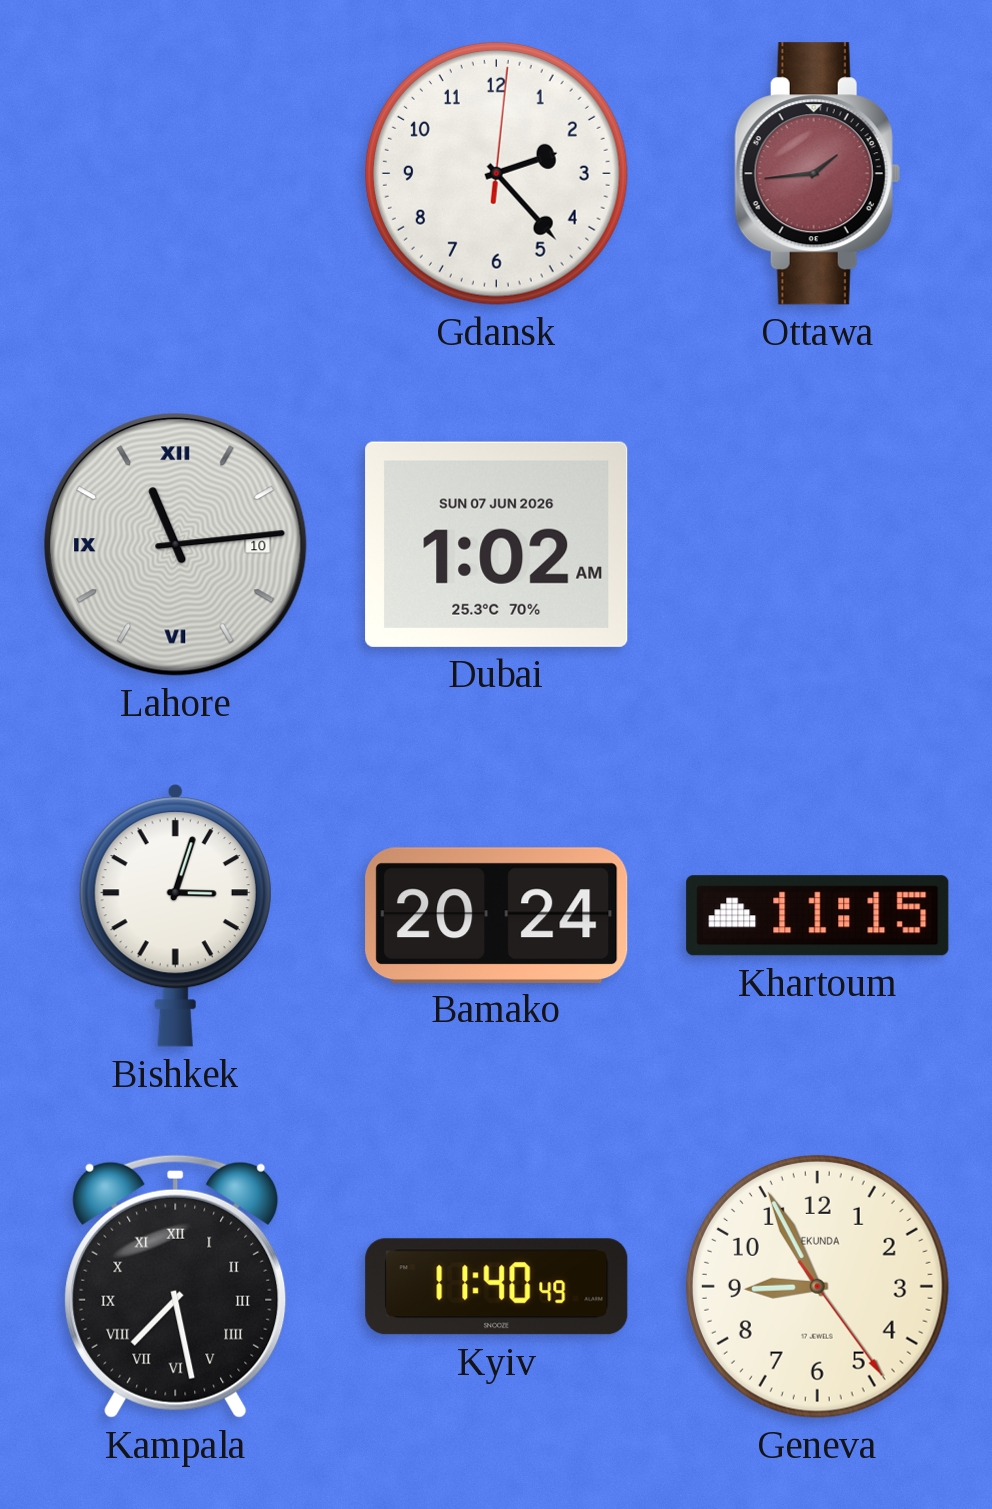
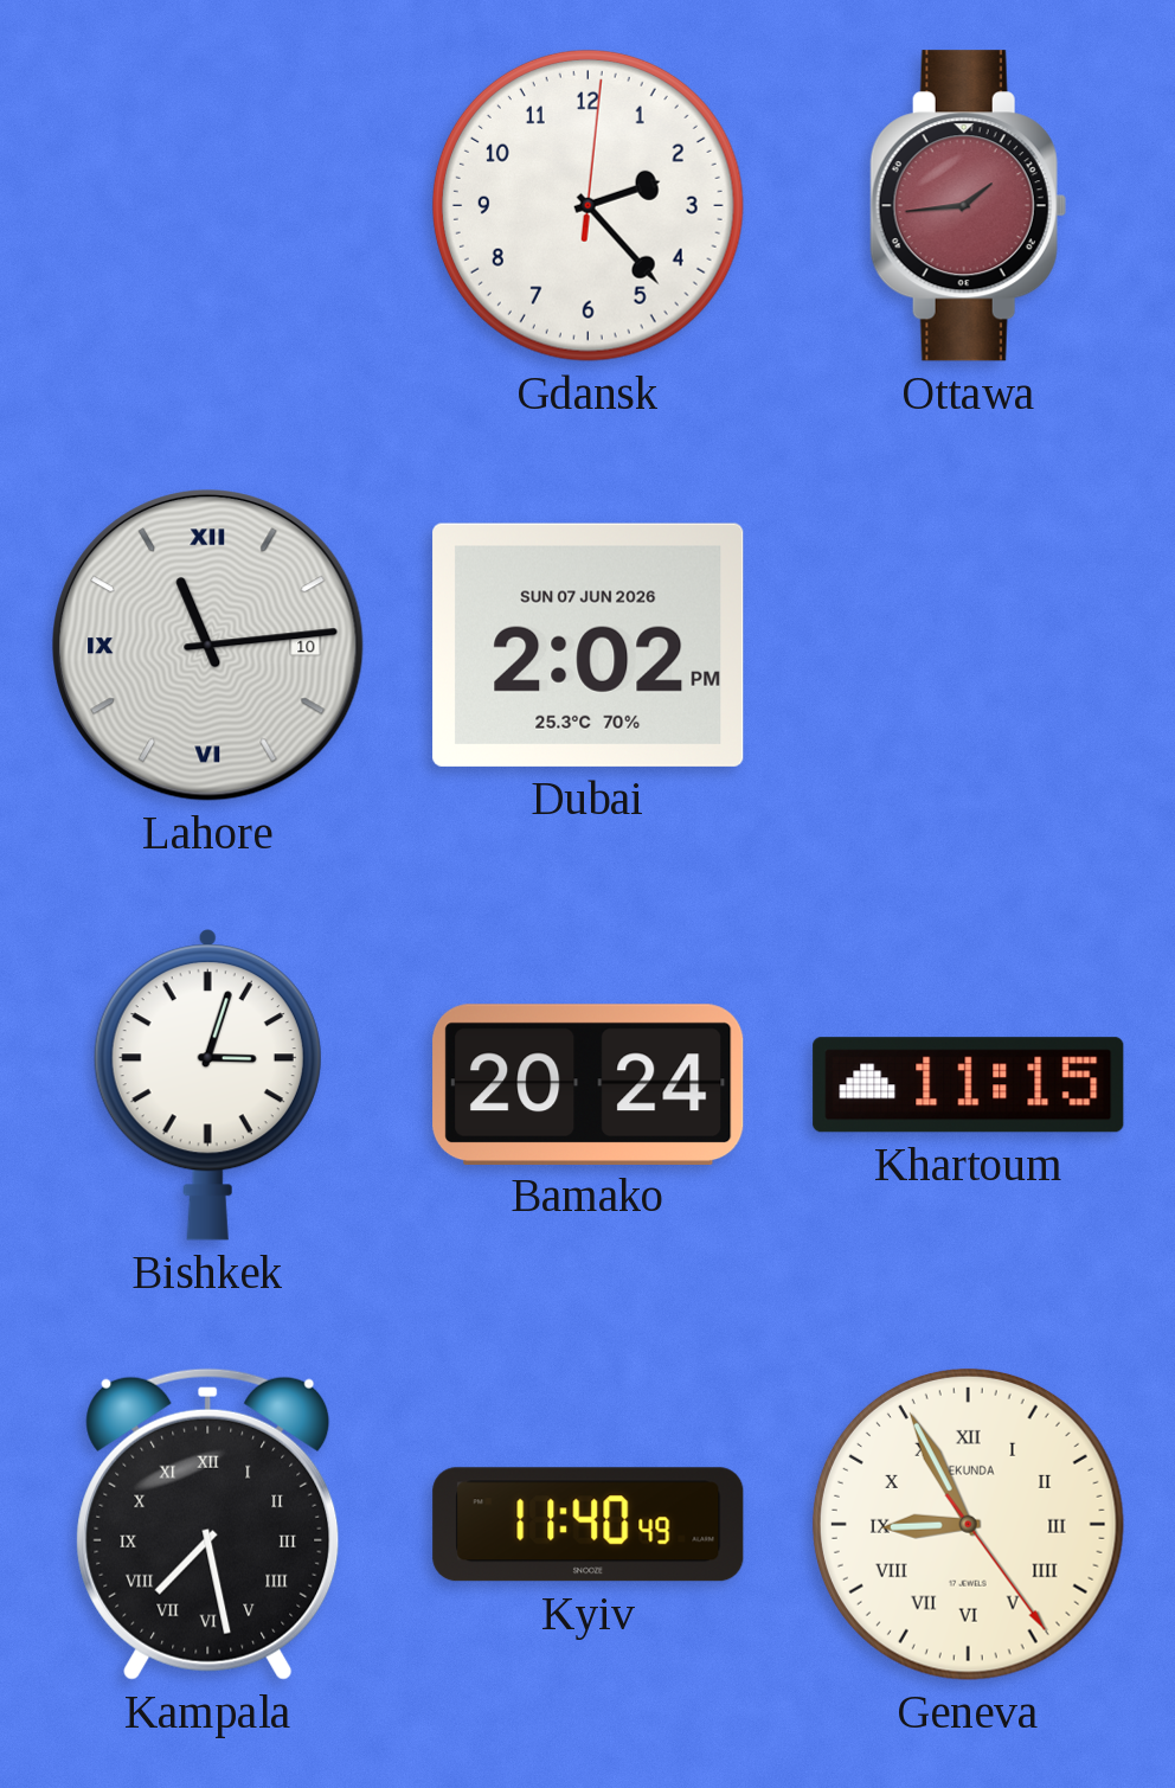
Dubai: 1:02 -> 2:02
Geneva numerals: Arabic -> Roman
